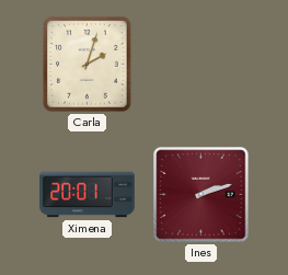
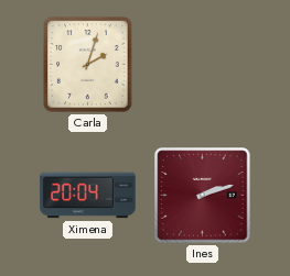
Ximena: 20:01 -> 20:04
